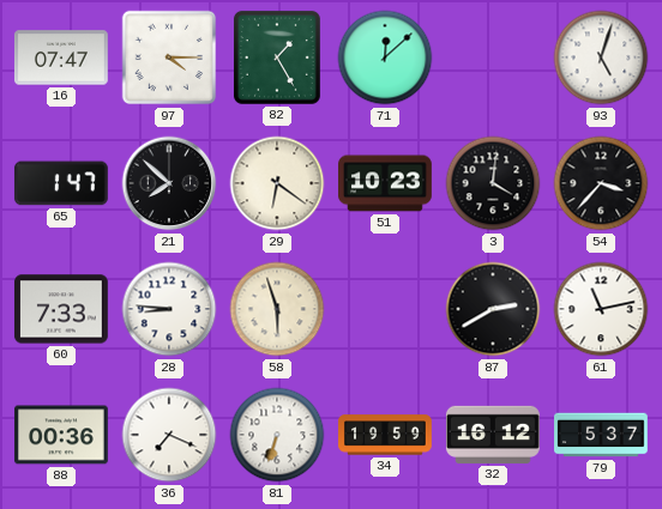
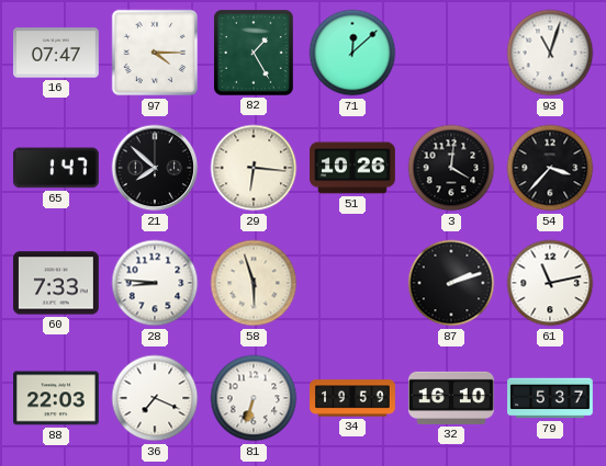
93: 5:03 -> 11:03
29: 6:21 -> 6:16
51: 10:23 -> 10:26
87: 2:40 -> 2:12
88: 00:36 -> 22:03
32: 16:12 -> 16:10
